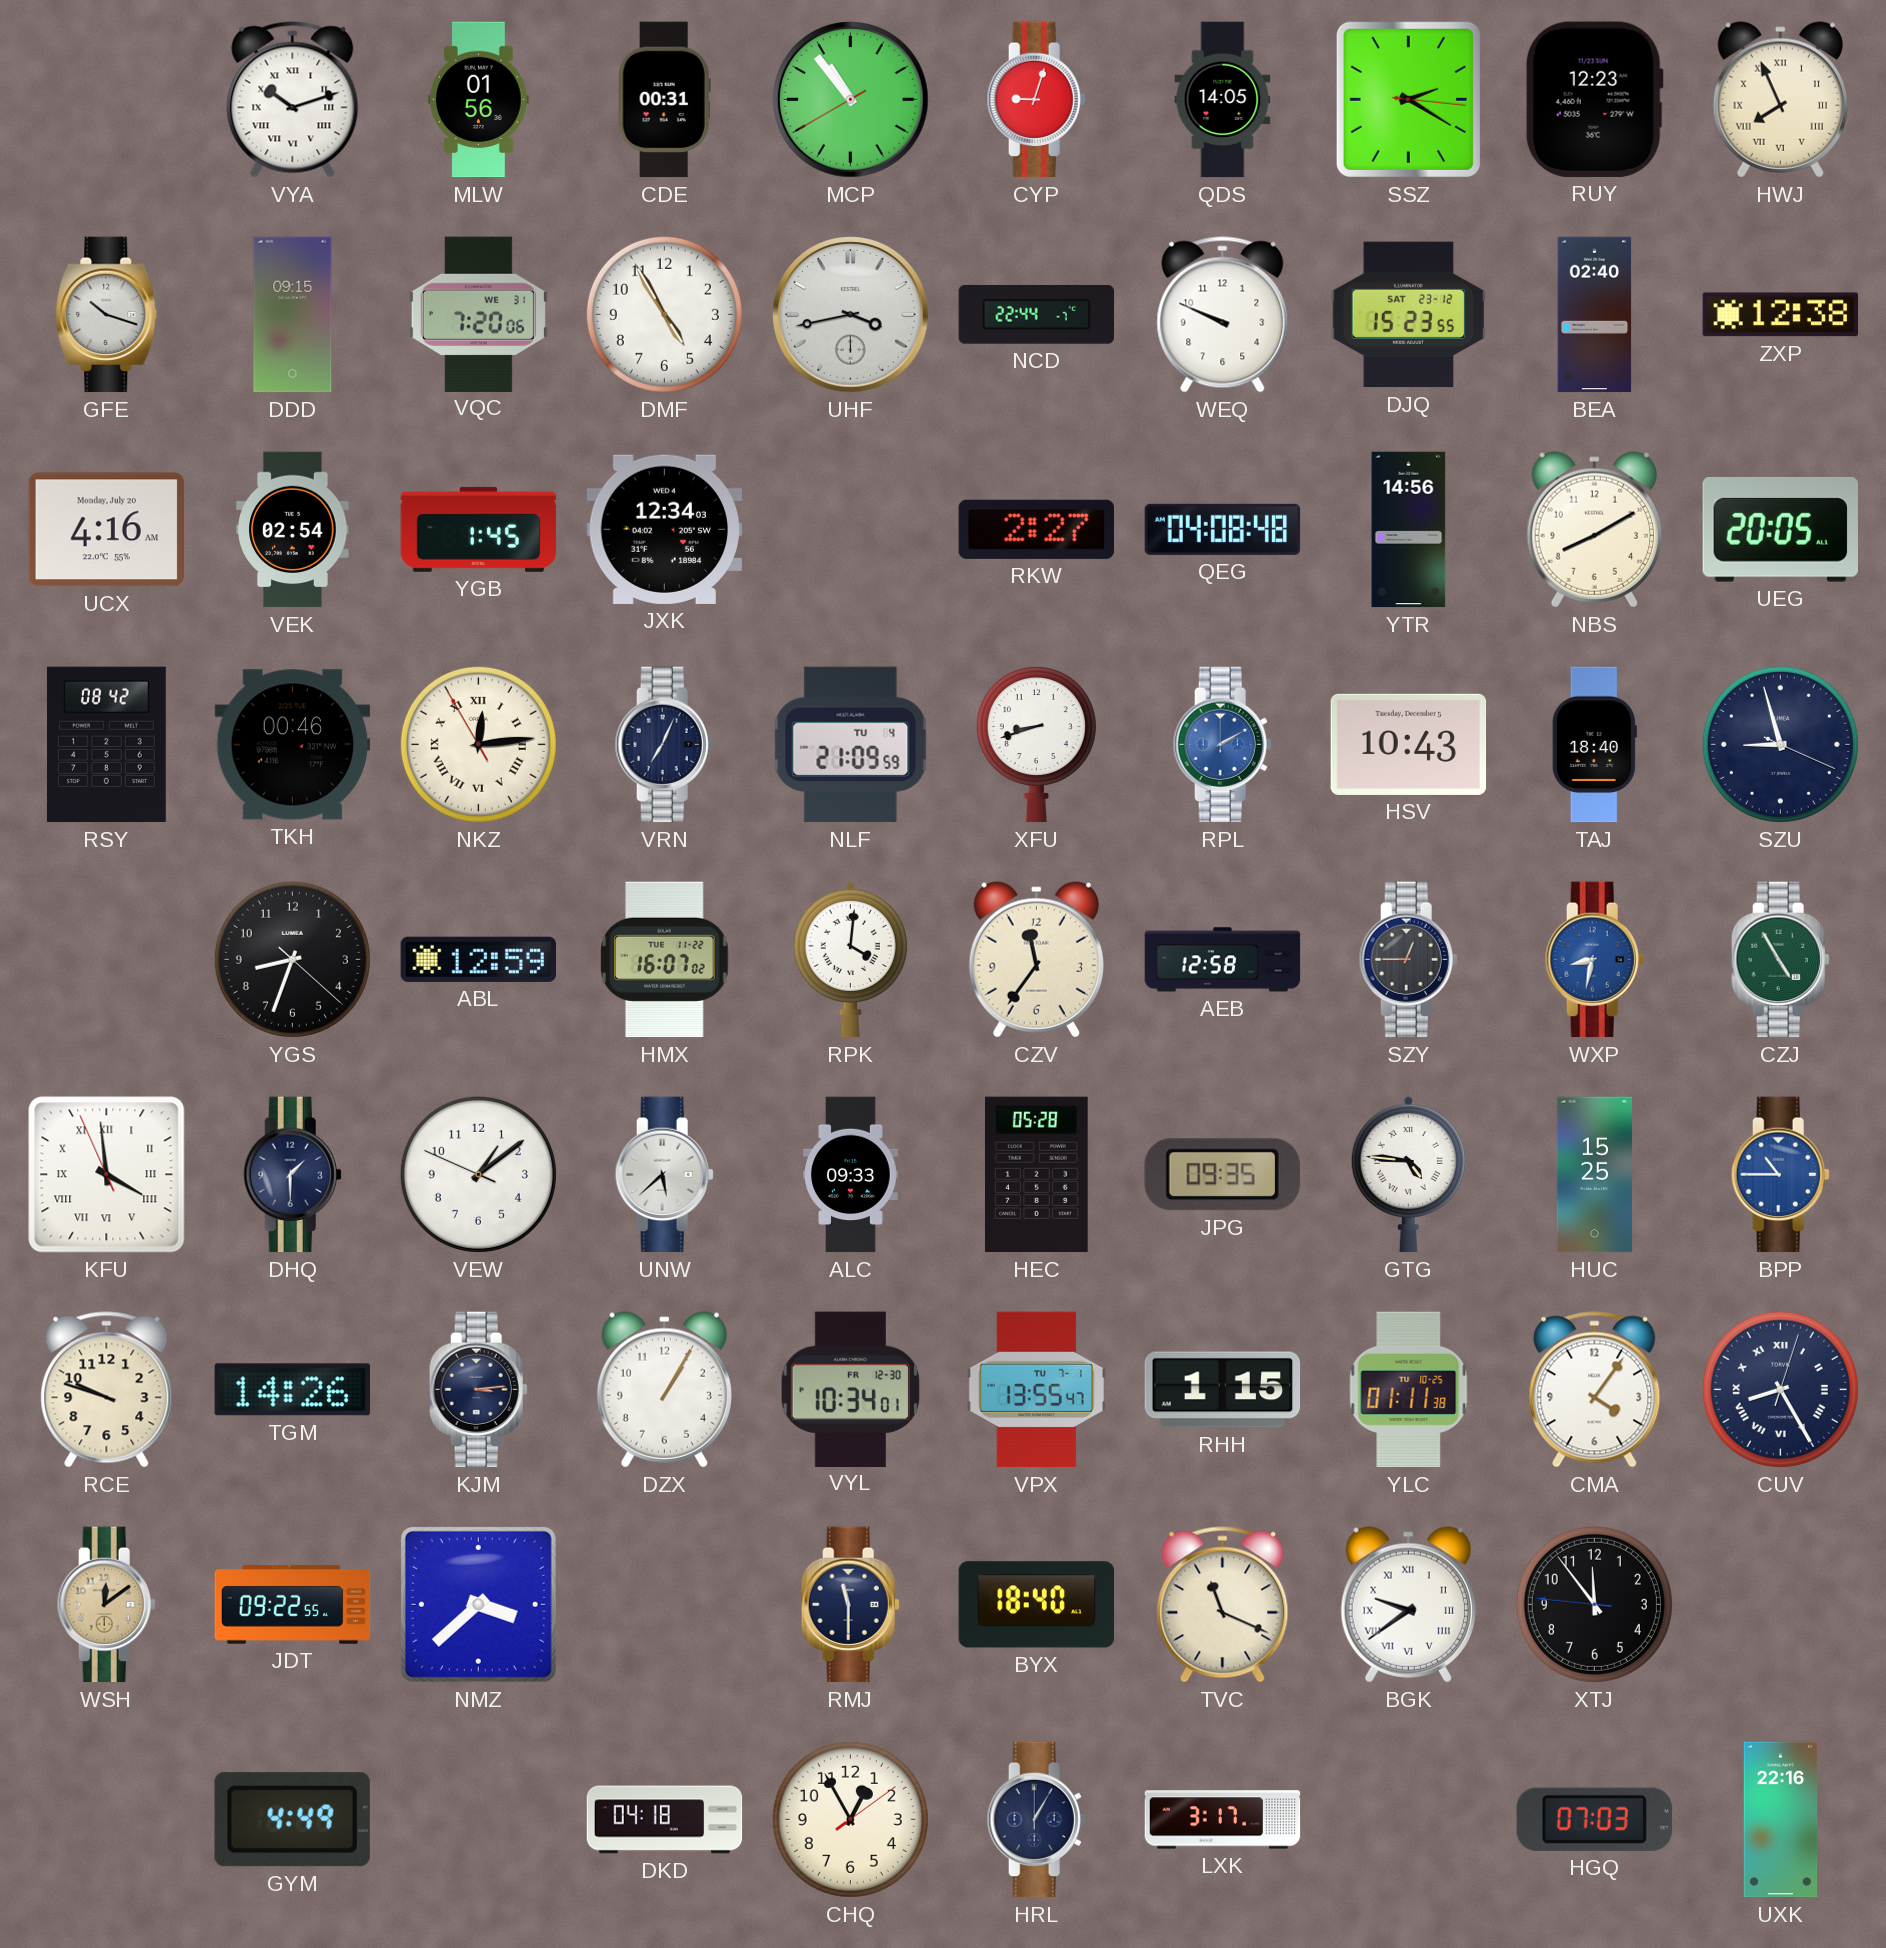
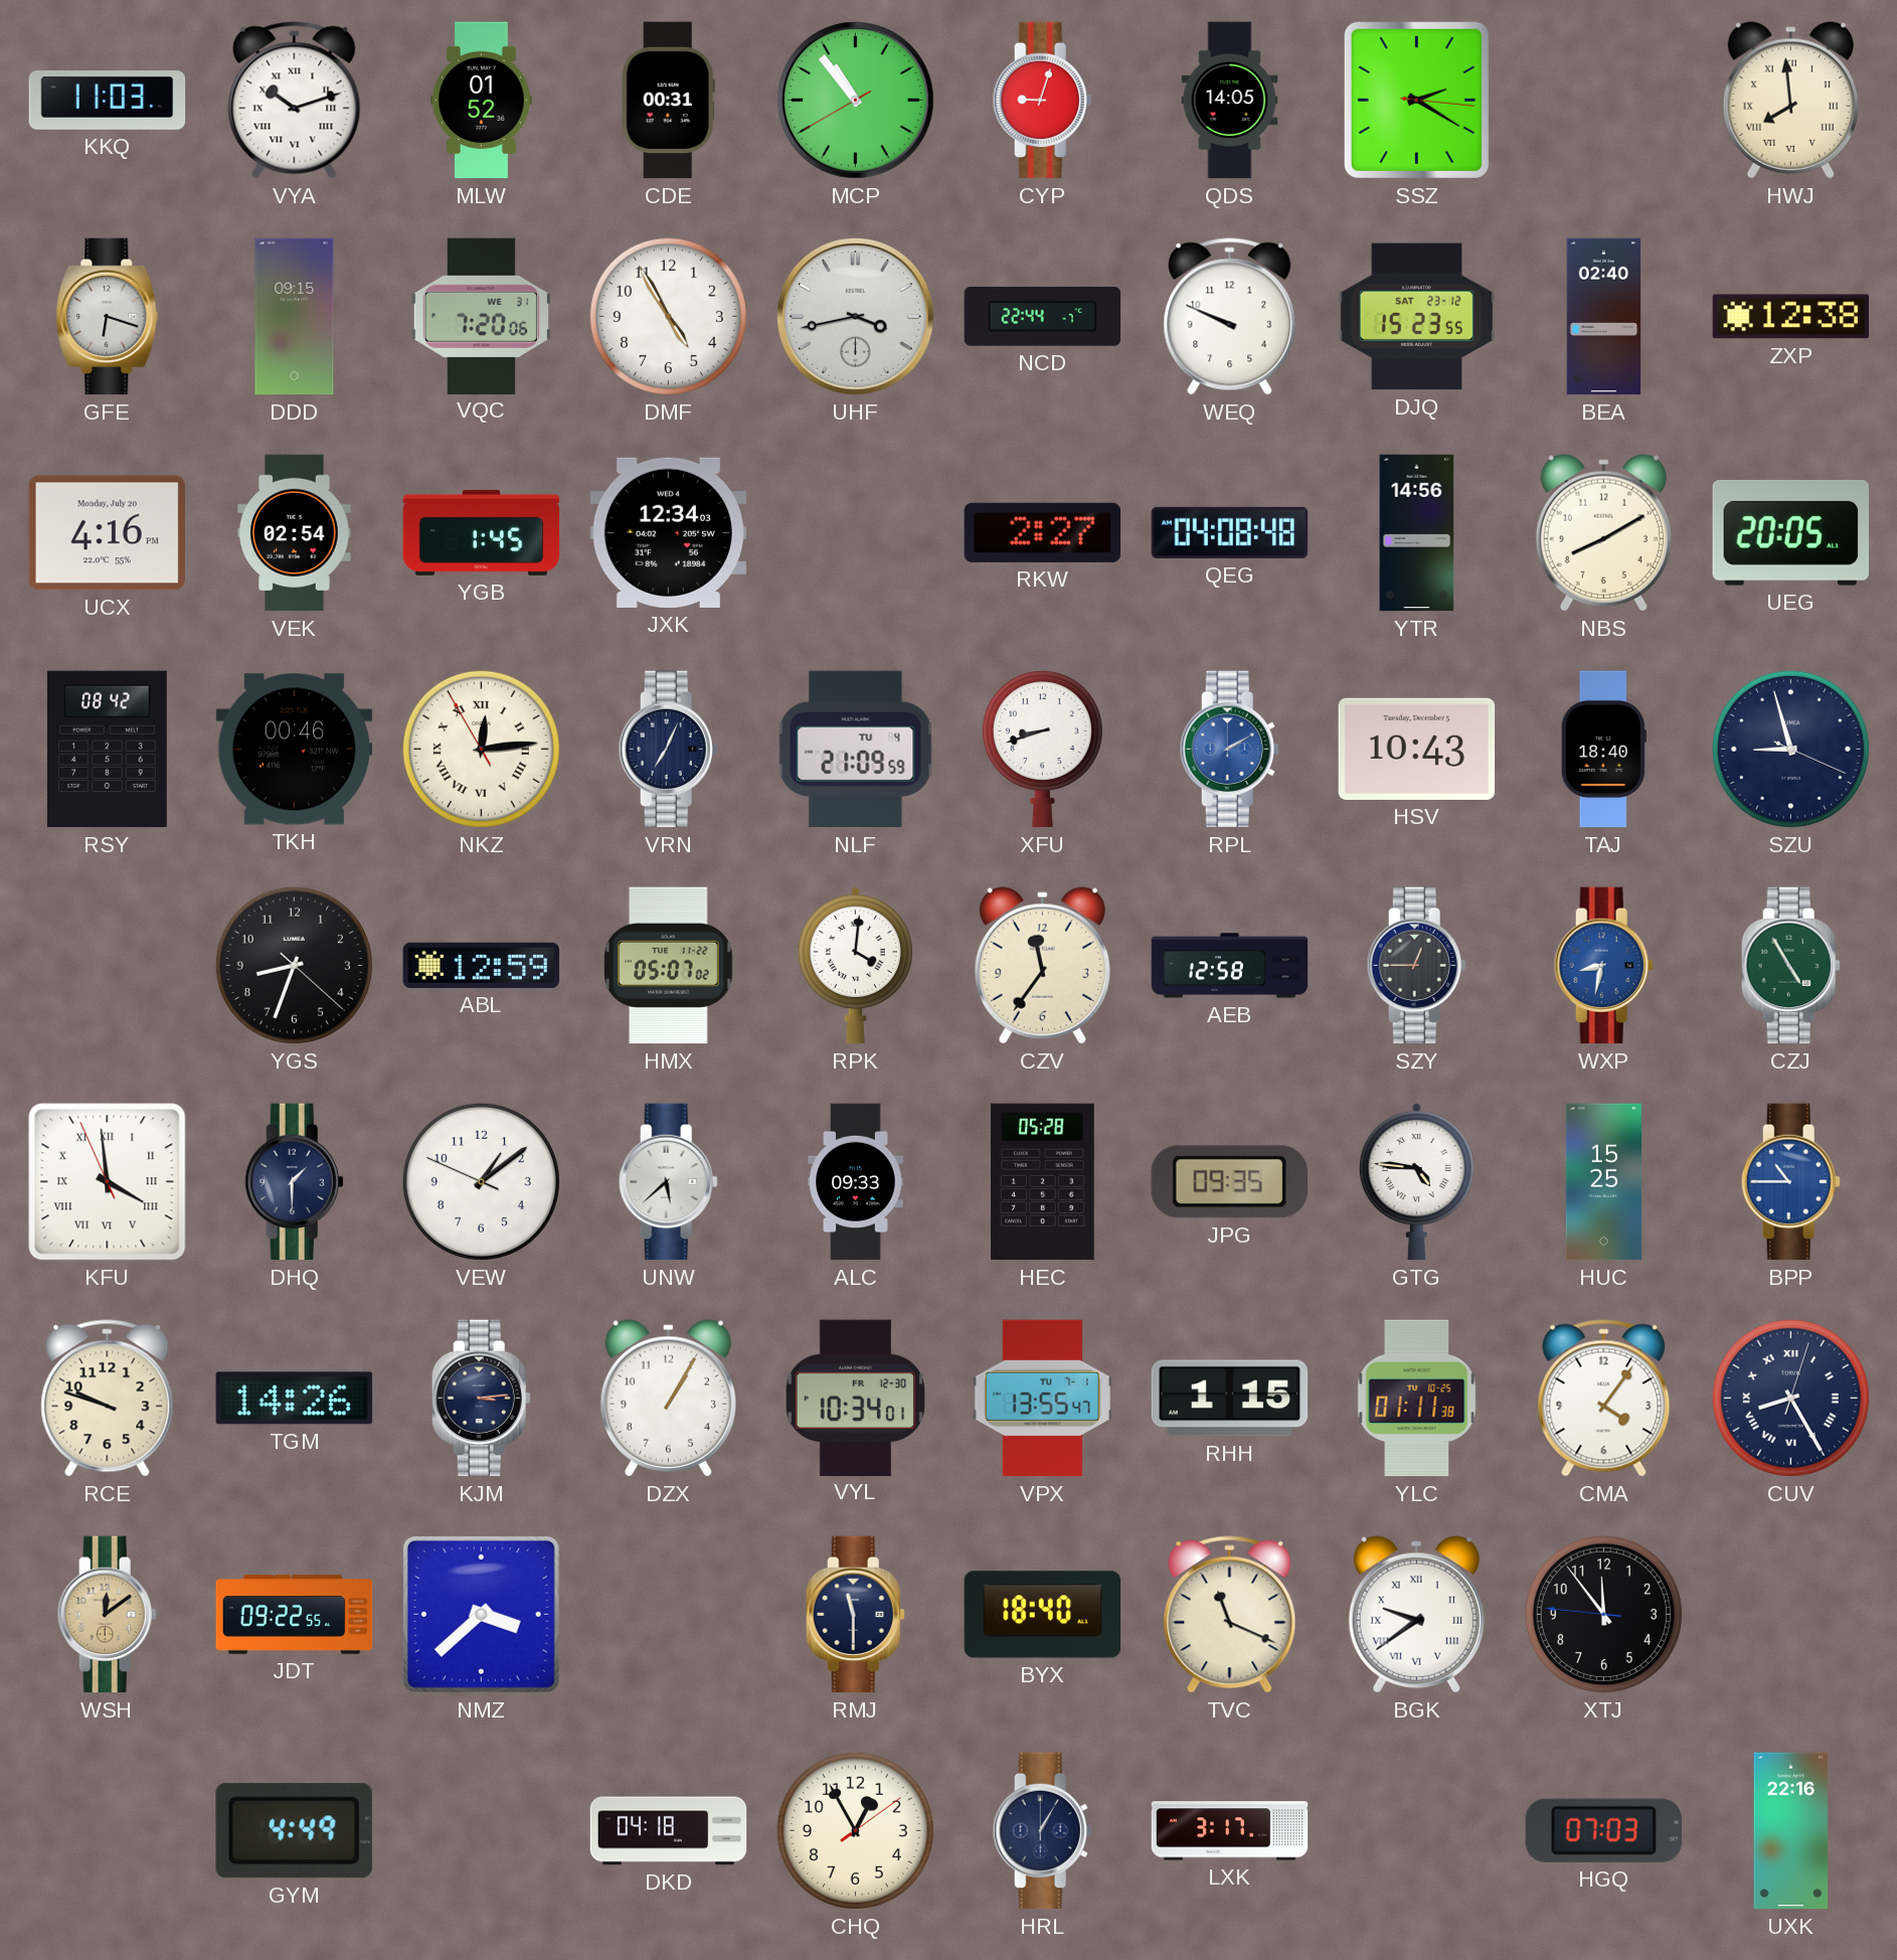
KKQ: none -> 11:03
MLW: 01:56 -> 01:52
RUY: 12:23 -> none
HWJ: 7:56 -> 7:59
GFE: 10:18 -> 6:18
UCX: 4:16 AM -> 4:16 PM
HMX: 16:07 -> 05:07
